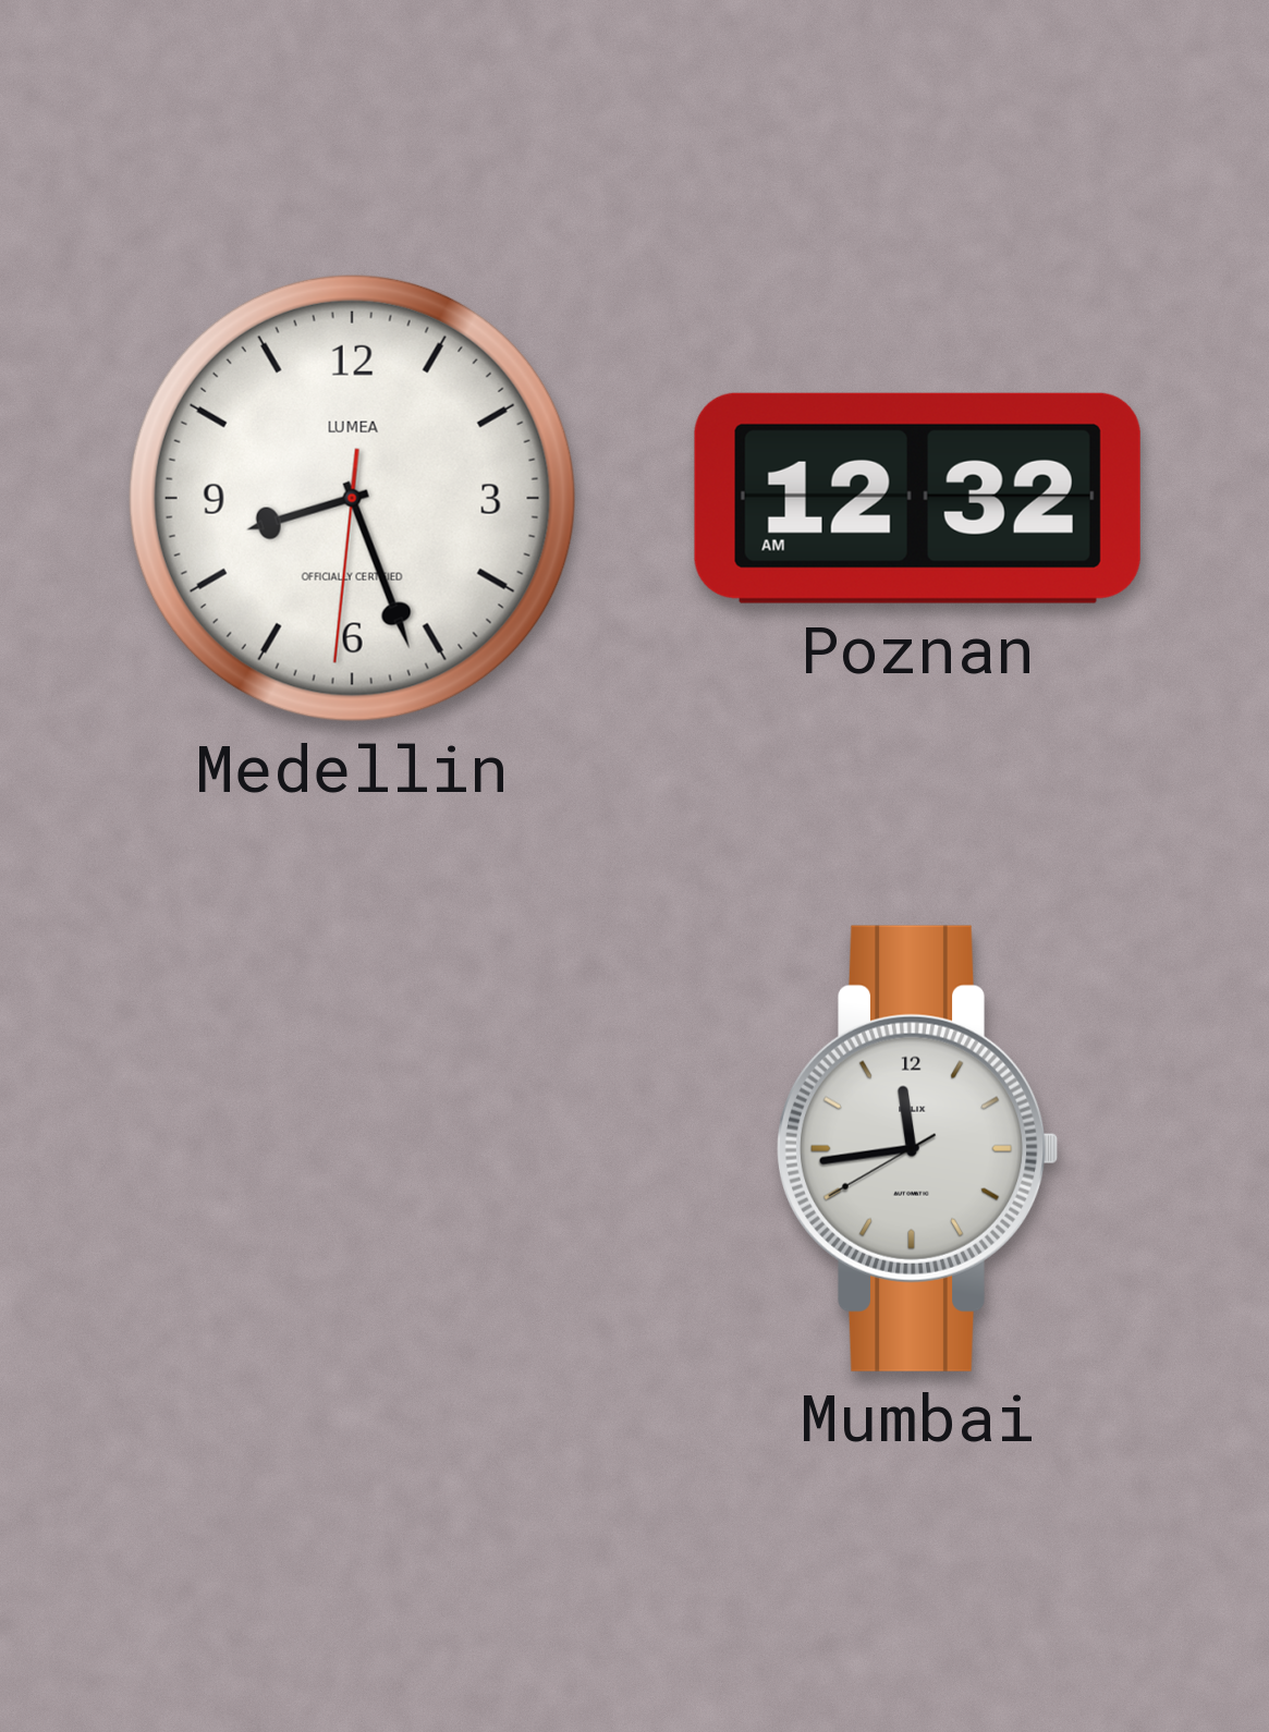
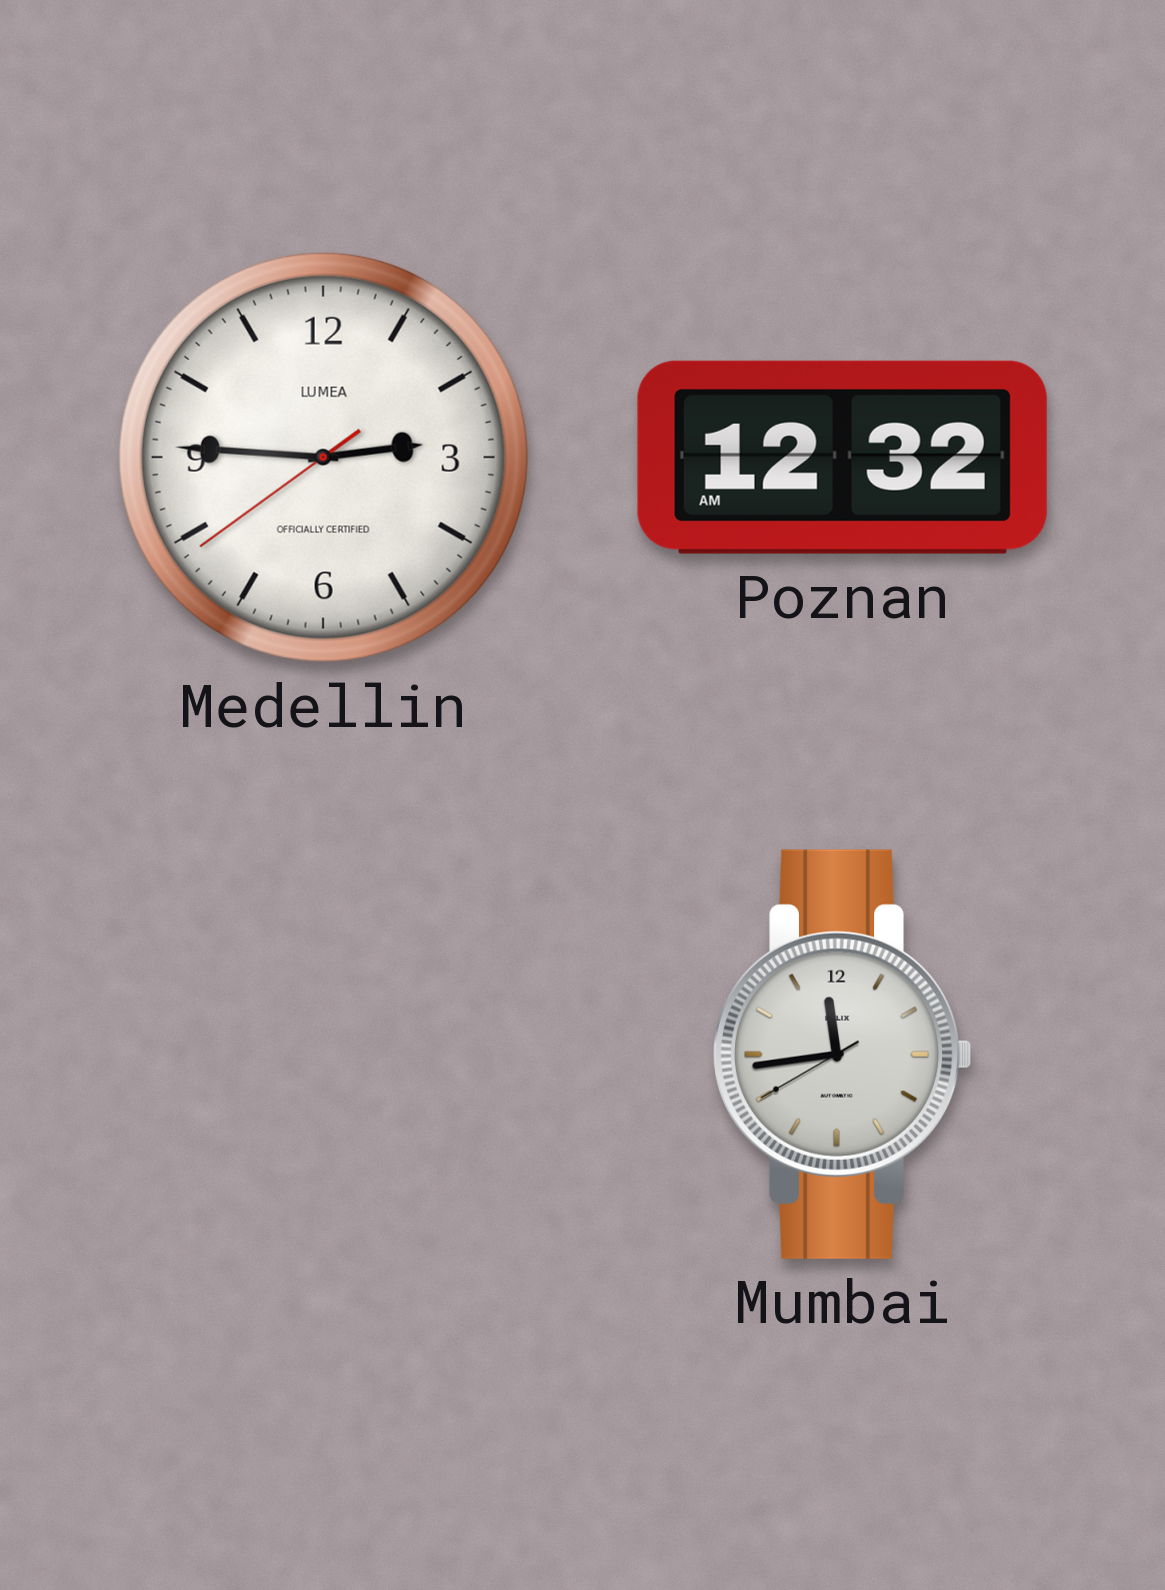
Medellin: 8:26 -> 2:45
